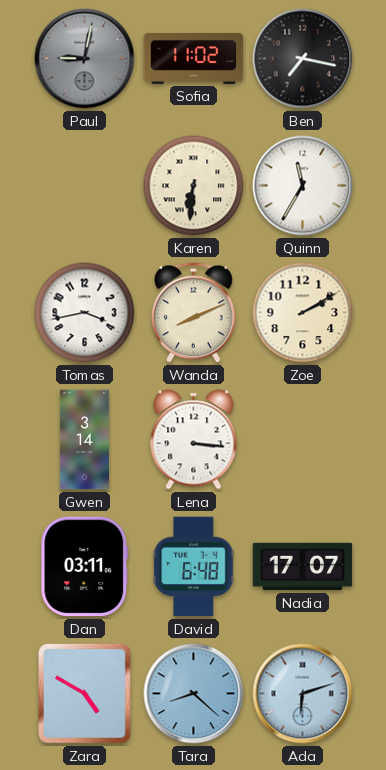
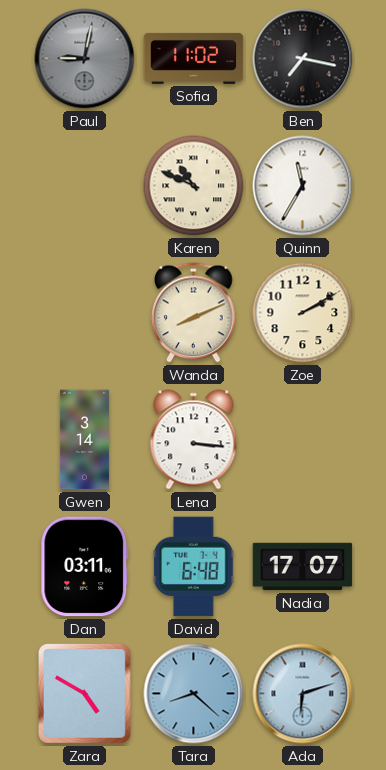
Karen: 6:31 -> 10:49
Tomas: 3:43 -> none
